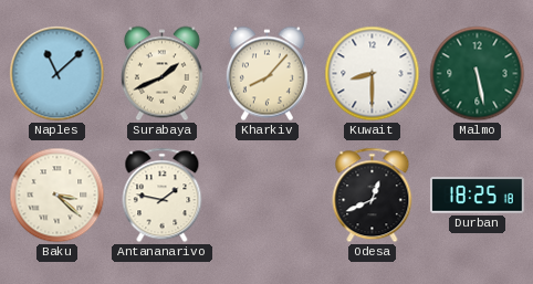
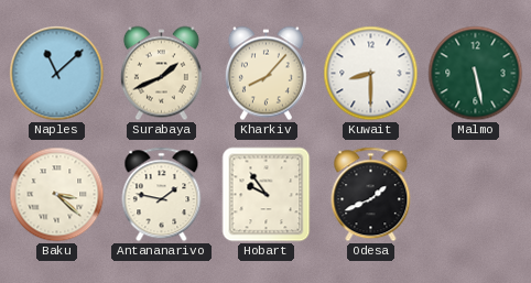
Hobart: none -> 9:54
Odesa: 12:41 -> 1:41
Durban: 18:25 -> none
